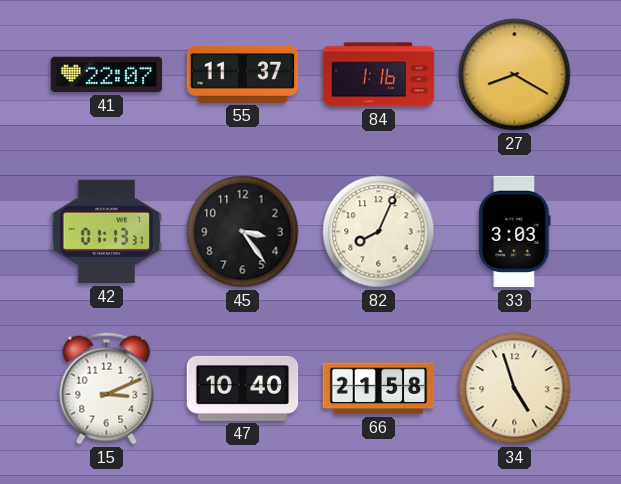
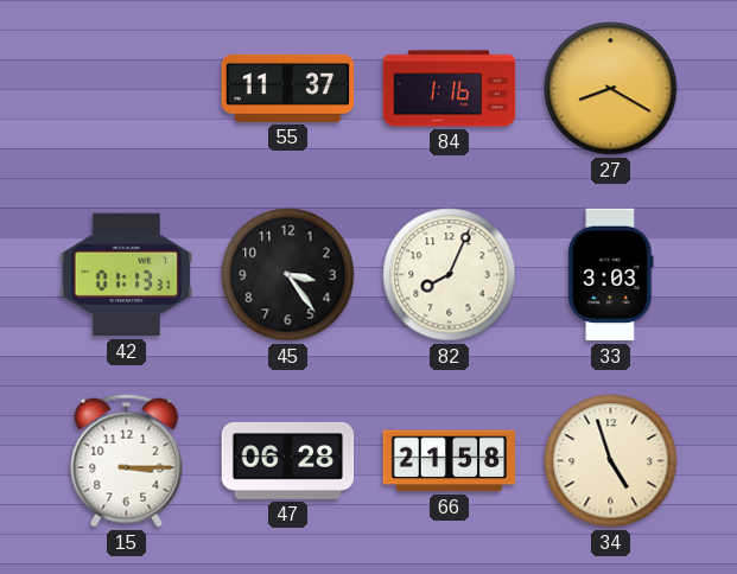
41: 22:07 -> none
15: 3:11 -> 3:15
47: 10:40 -> 06:28
